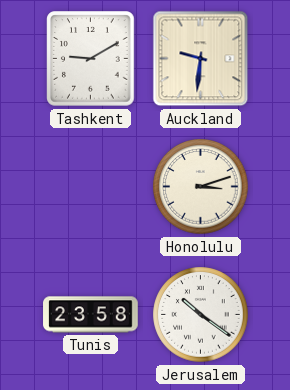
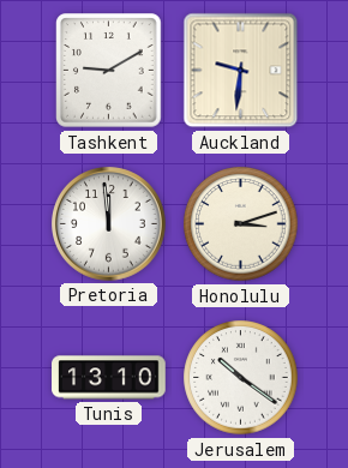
Pretoria: none -> 11:59
Tunis: 23:58 -> 13:10
